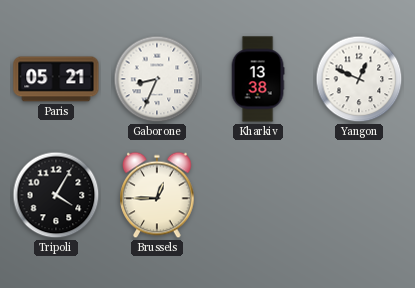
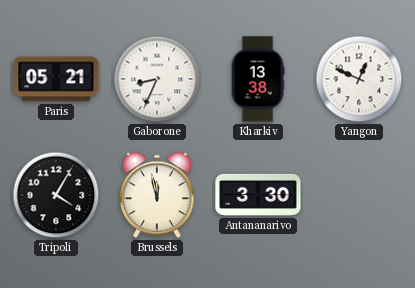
Brussels: 12:45 -> 11:58
Antananarivo: none -> 3:30
